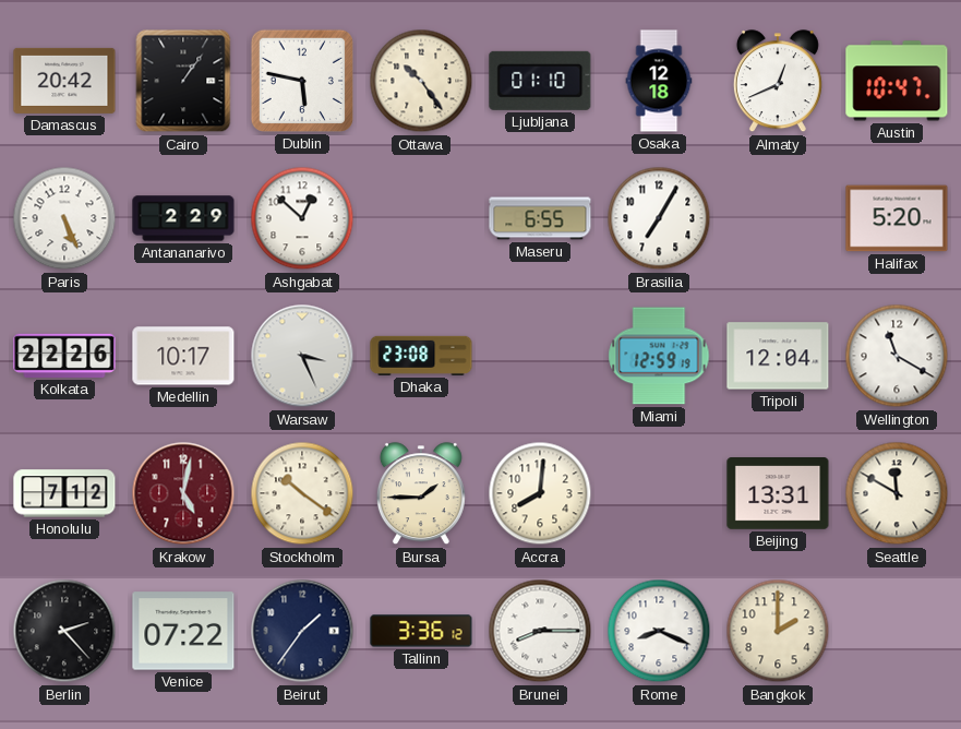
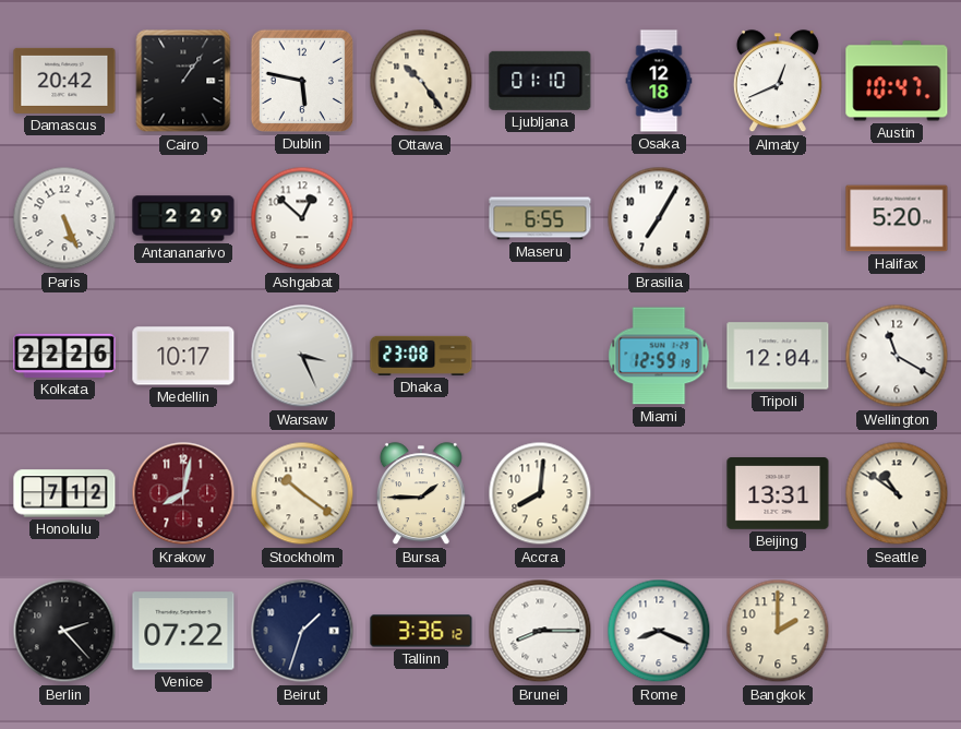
Krakow: 5:02 -> 8:02
Seattle: 11:50 -> 10:51
Beirut: 1:36 -> 1:33
